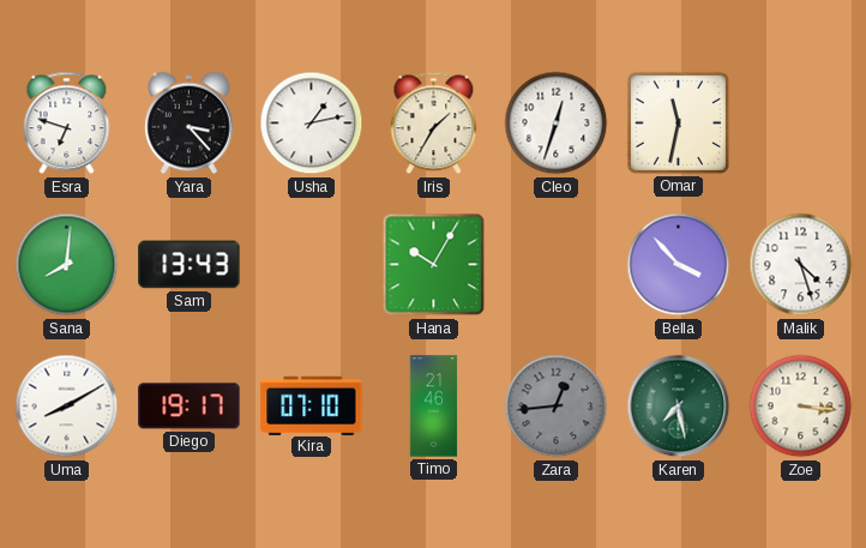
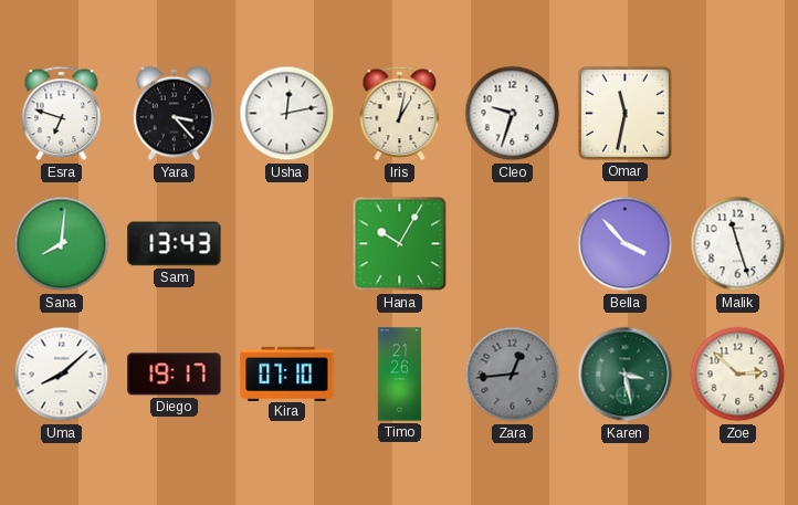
Usha: 1:13 -> 12:13
Iris: 1:35 -> 1:02
Cleo: 12:33 -> 9:33
Malik: 4:27 -> 11:27
Uma: 8:10 -> 8:08
Timo: 21:46 -> 21:26
Karen: 7:28 -> 3:28
Zoe: 3:16 -> 2:52
